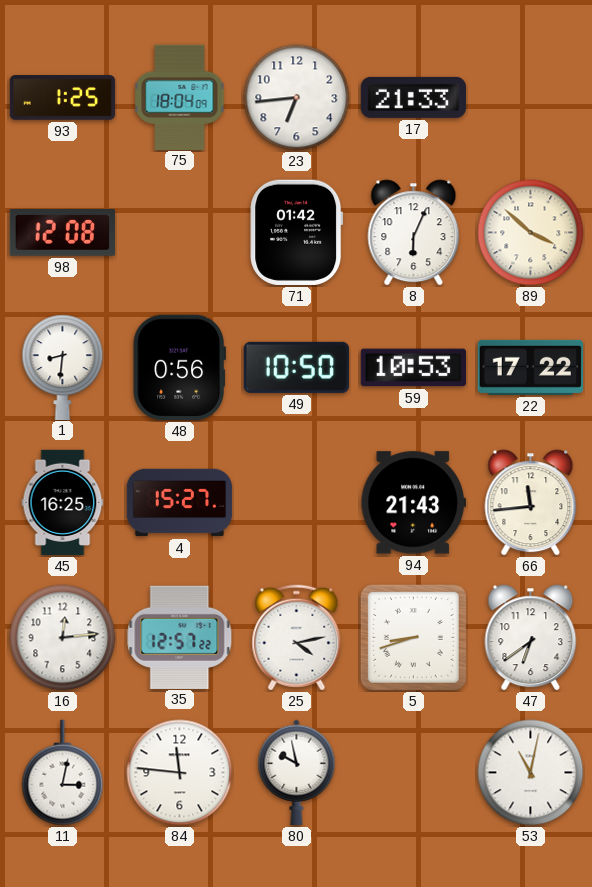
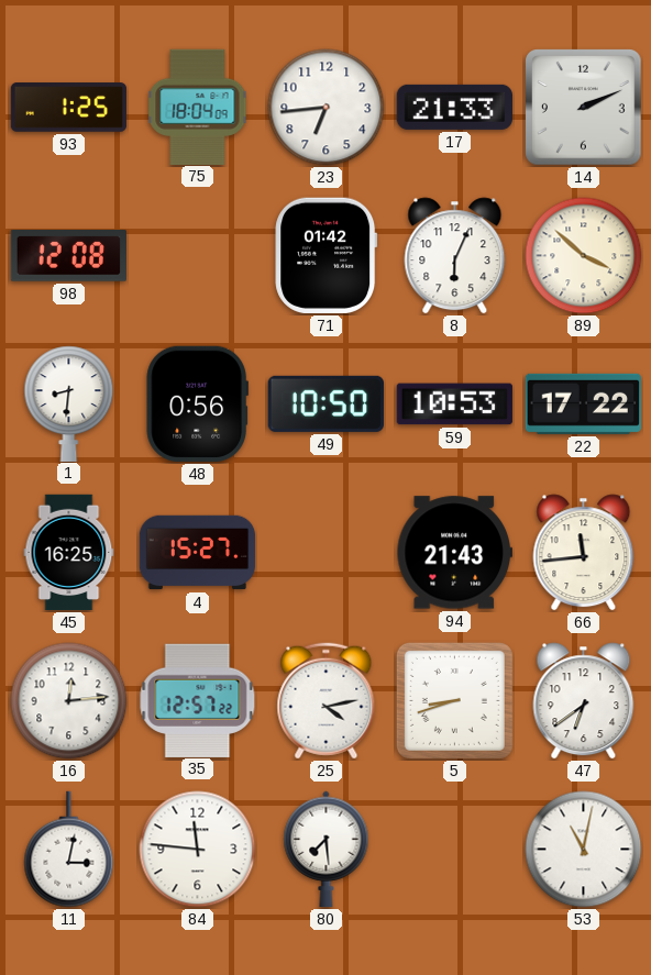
14: none -> 2:11
80: 9:58 -> 7:29
